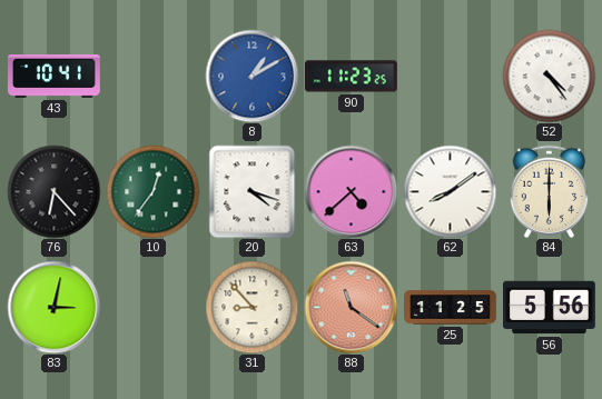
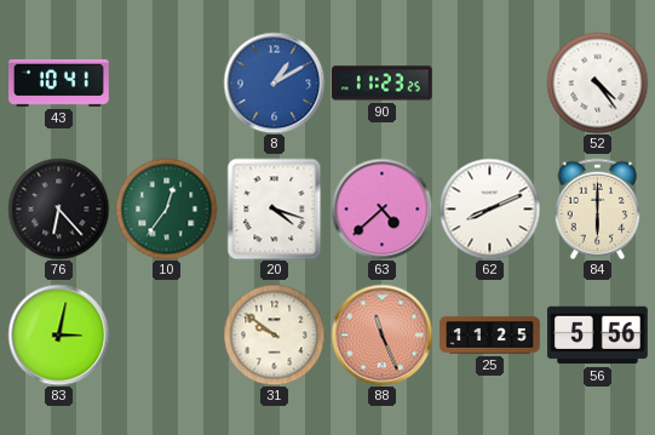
62: 8:09 -> 8:11
31: 8:53 -> 9:51
88: 11:21 -> 11:26
